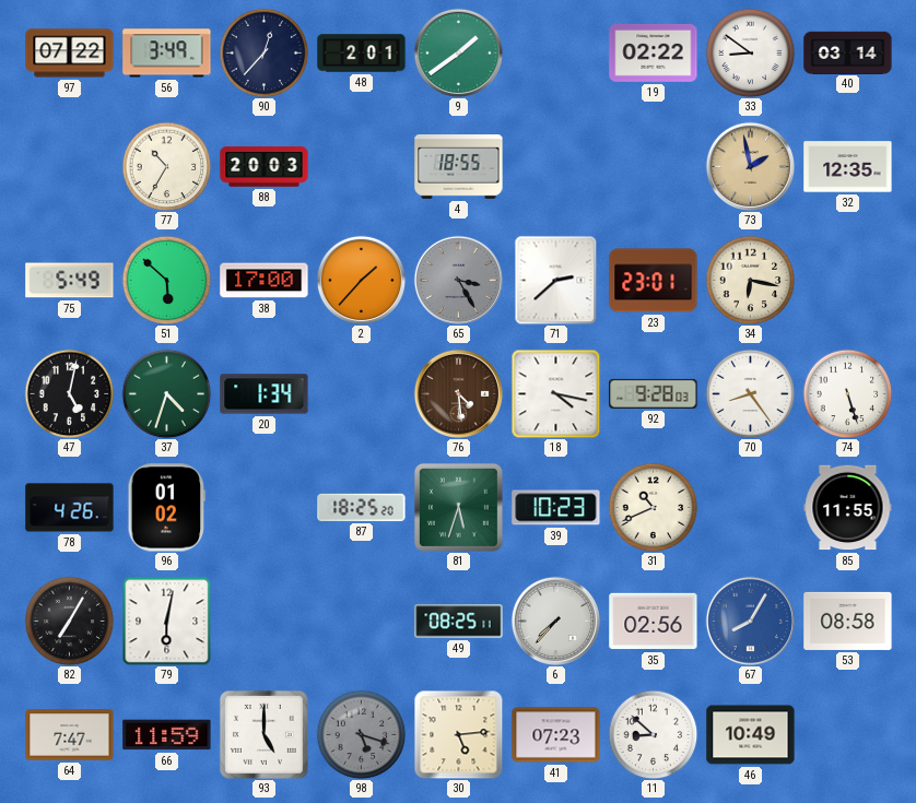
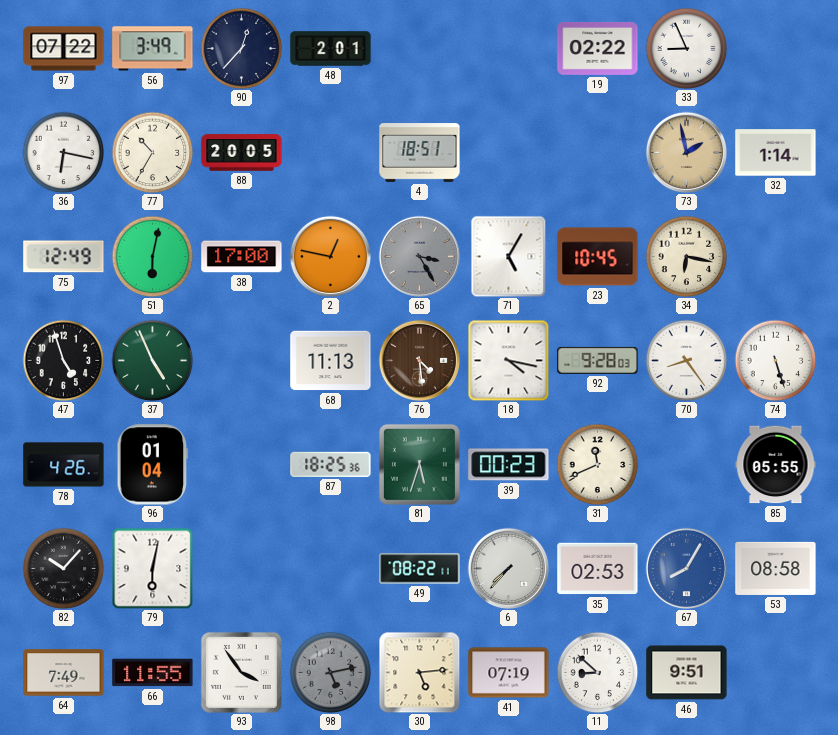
9: 1:39 -> none
33: 8:51 -> 8:56
40: 03:14 -> none
36: none -> 6:17
88: 20:03 -> 20:05
4: 18:55 -> 18:51
32: 12:35 -> 1:14
75: 5:49 -> 12:49
51: 5:52 -> 6:02
2: 1:37 -> 12:47
71: 2:38 -> 5:05
23: 23:01 -> 10:45
47: 5:02 -> 4:57
37: 4:33 -> 4:56
20: 1:34 -> none
68: none -> 11:13
96: 01:02 -> 01:04
87: 18:25:20 -> 18:25:36
39: 10:23 -> 00:23
31: 10:41 -> 11:41
85: 11:55 -> 05:55
82: 7:05 -> 10:07
49: 08:25 -> 08:22
35: 02:56 -> 02:53
64: 7:47 -> 7:49
66: 11:59 -> 11:55
93: 5:00 -> 3:54
98: 5:18 -> 5:13
41: 07:23 -> 07:19
46: 10:49 -> 9:51
